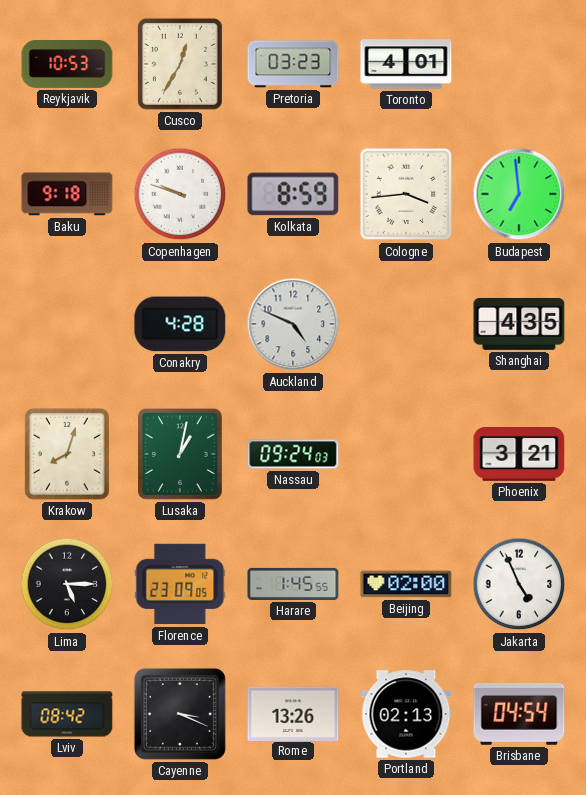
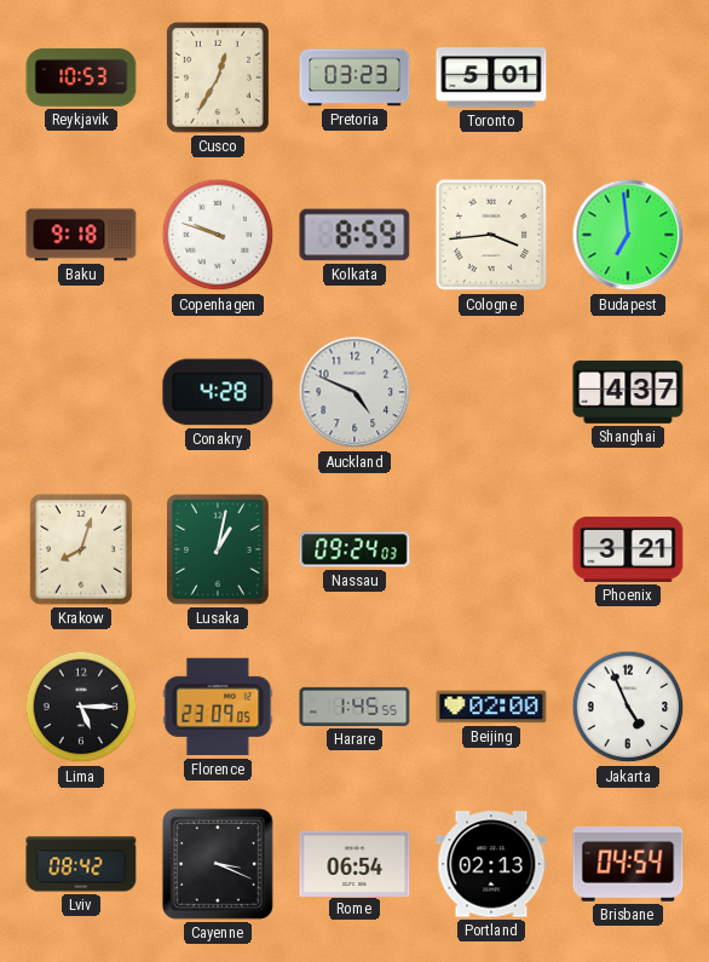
Toronto: 4:01 -> 5:01
Shanghai: 4:35 -> 4:37
Rome: 13:26 -> 06:54
